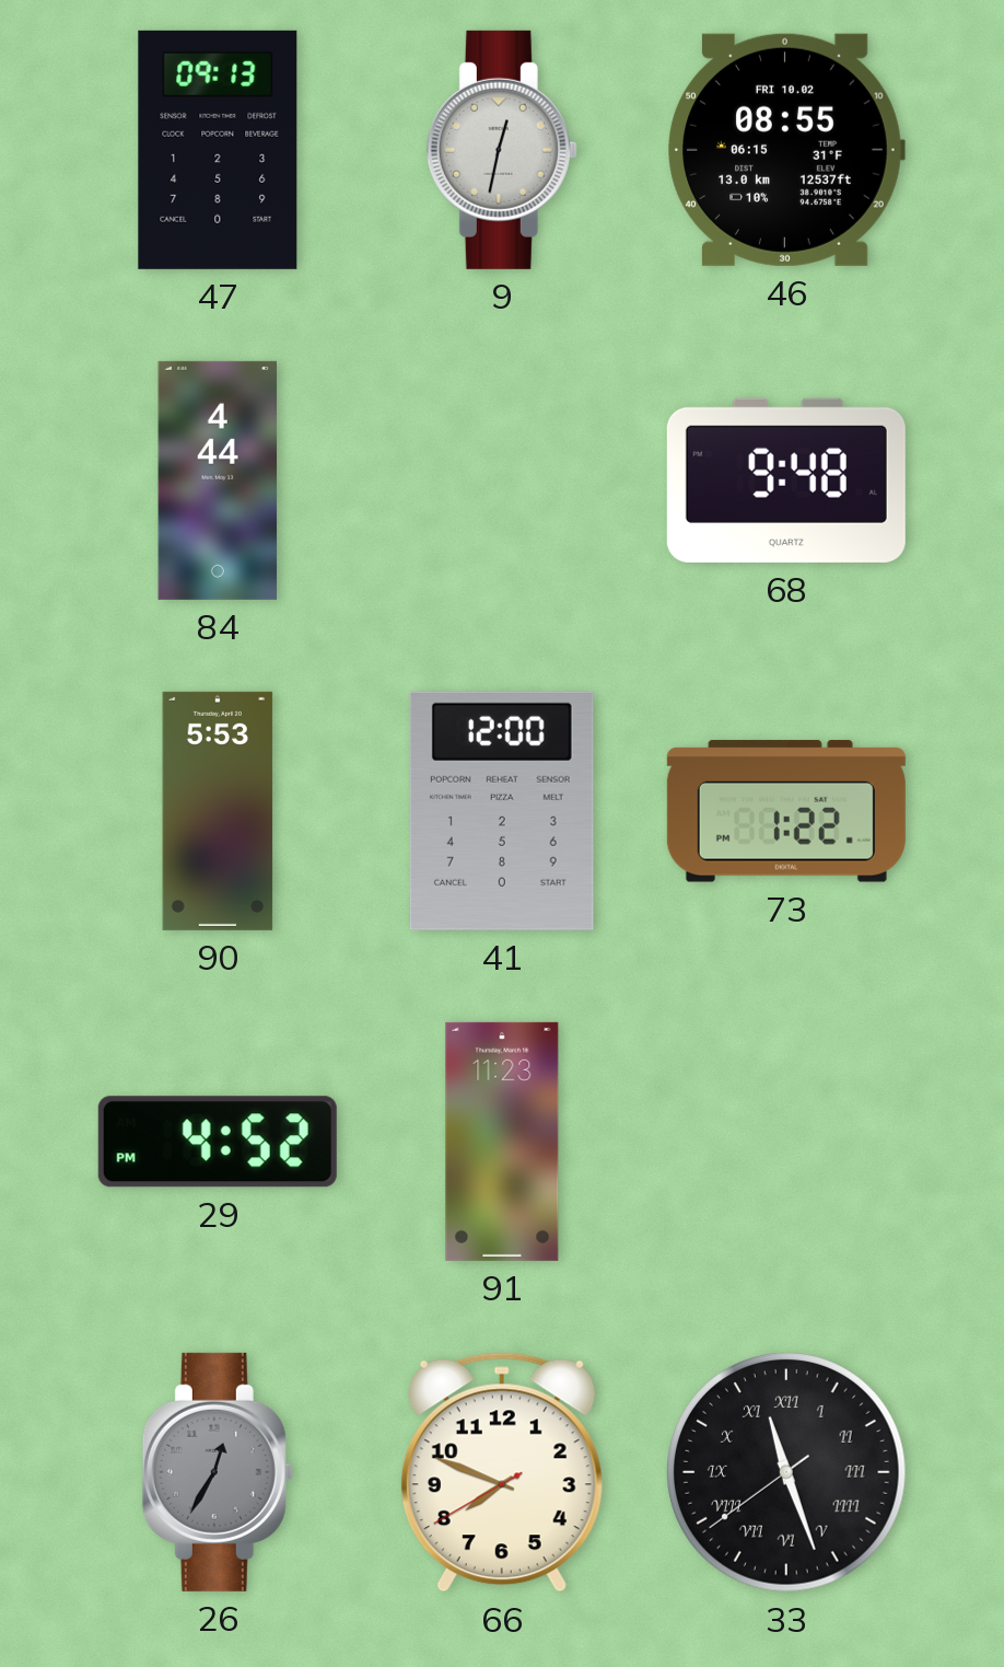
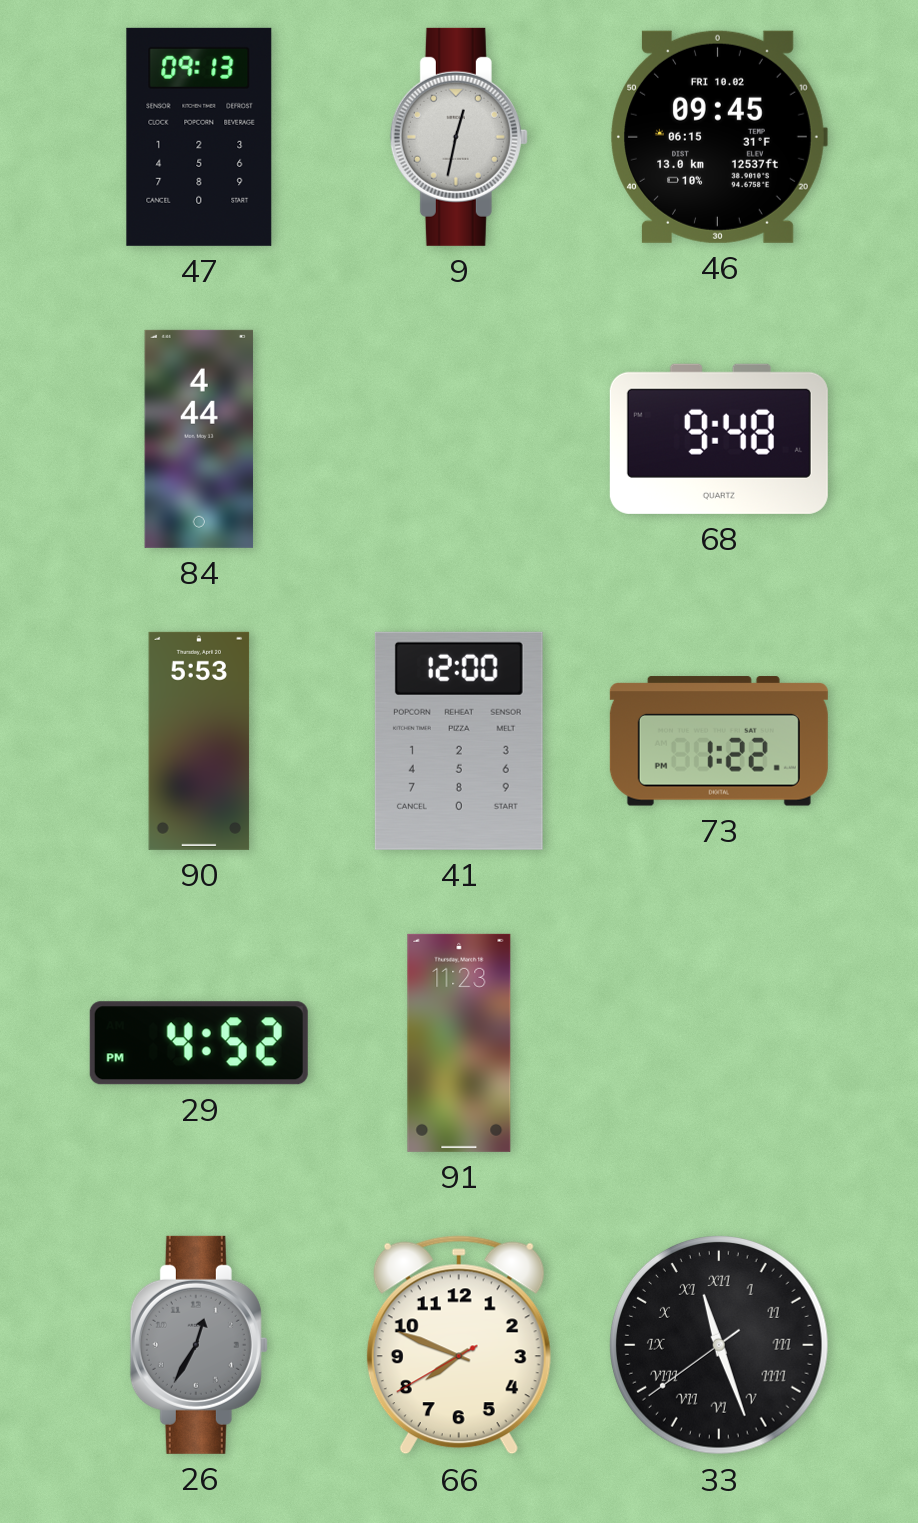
46: 08:55 -> 09:45
